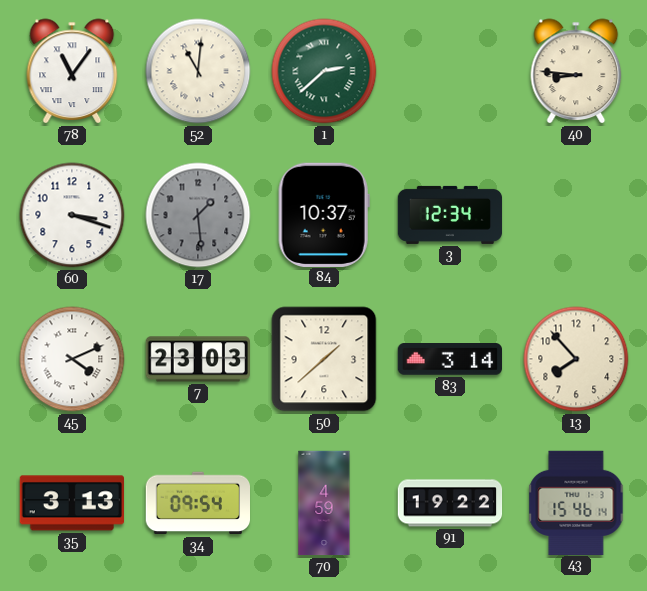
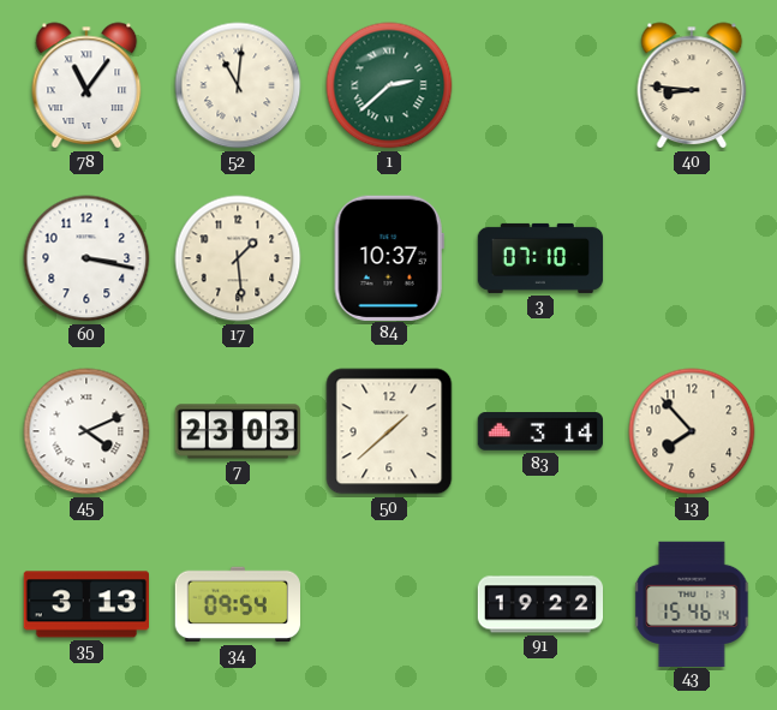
60: 3:18 -> 3:17
17 dial: grey -> cream
3: 12:34 -> 07:10
70: 4:59 -> none
